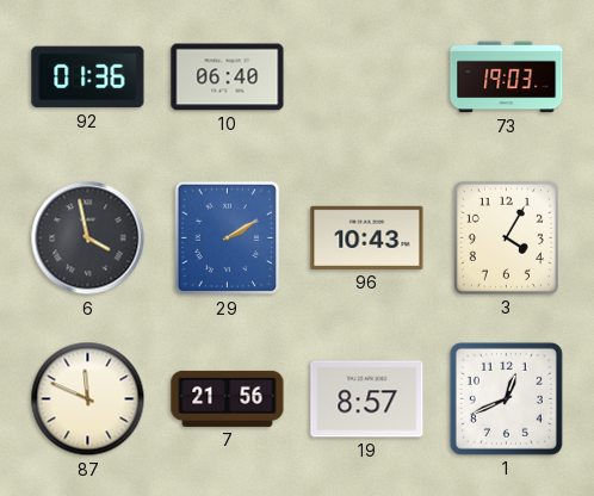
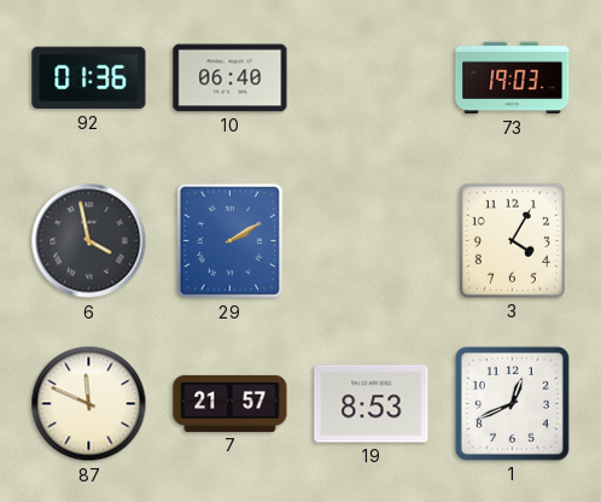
96: 10:43 -> none
7: 21:56 -> 21:57
19: 8:57 -> 8:53
